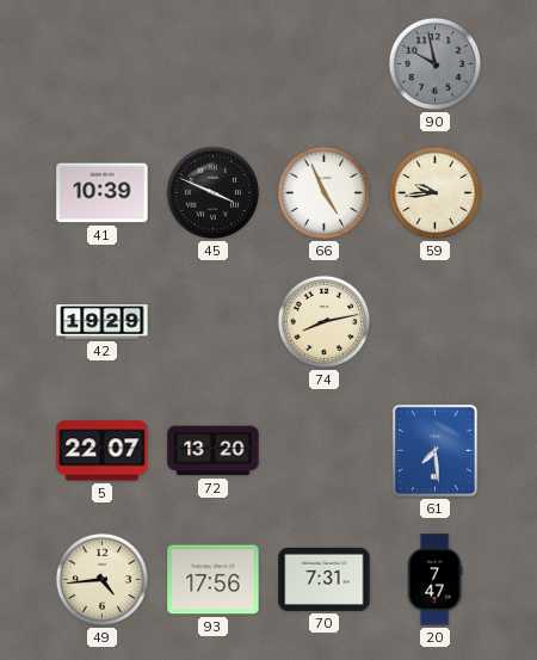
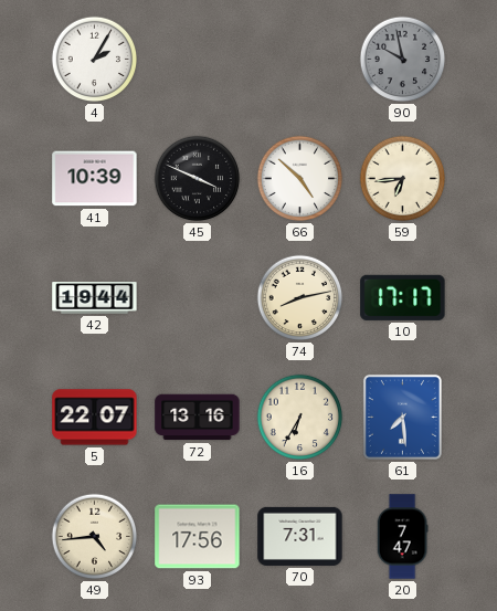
4: none -> 2:05
66: 4:56 -> 4:52
59: 9:44 -> 6:44
42: 19:29 -> 19:44
10: none -> 17:17
72: 13:20 -> 13:16
16: none -> 6:35
